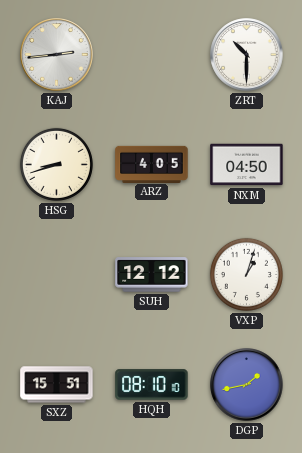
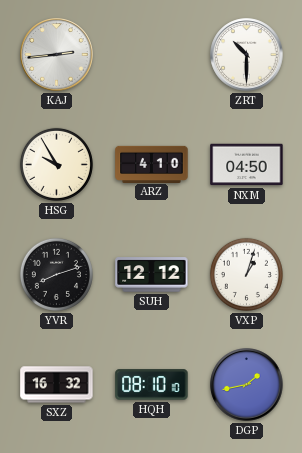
HSG: 8:42 -> 9:55
ARZ: 4:05 -> 4:10
YVR: none -> 8:12
SXZ: 15:51 -> 16:32
